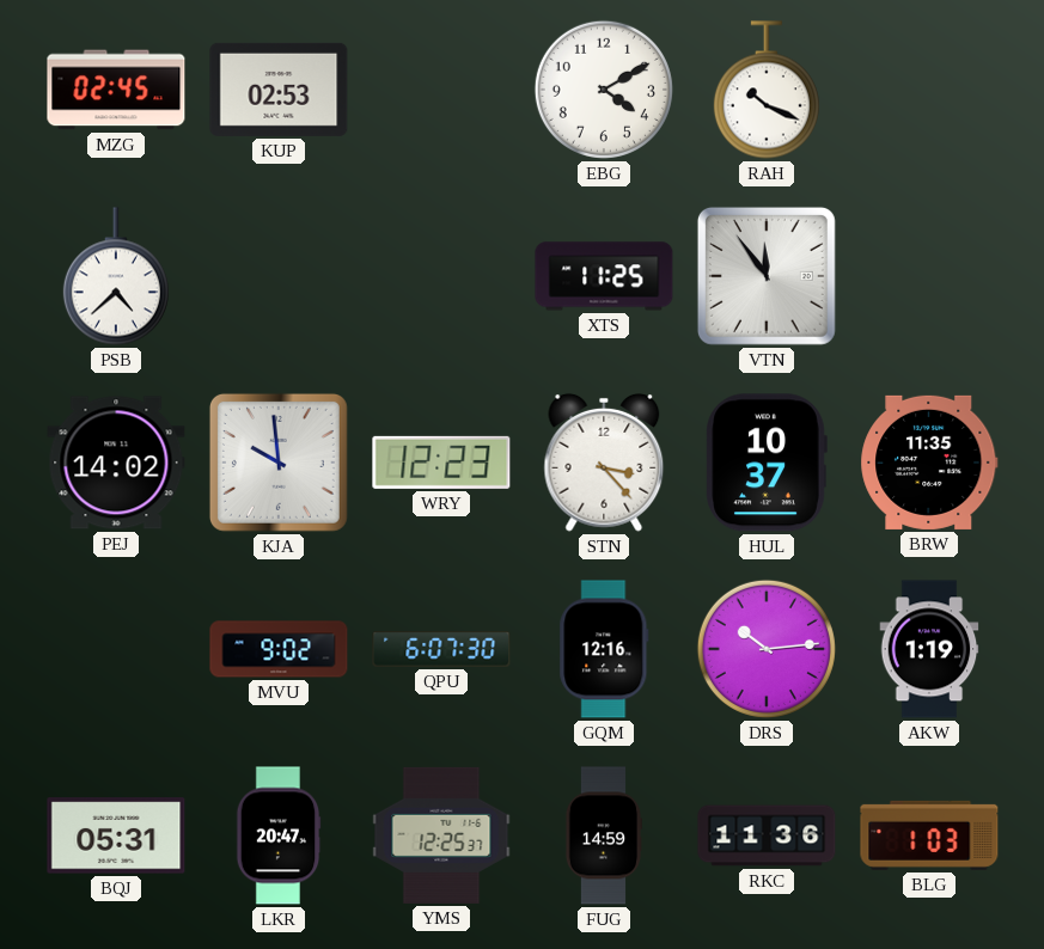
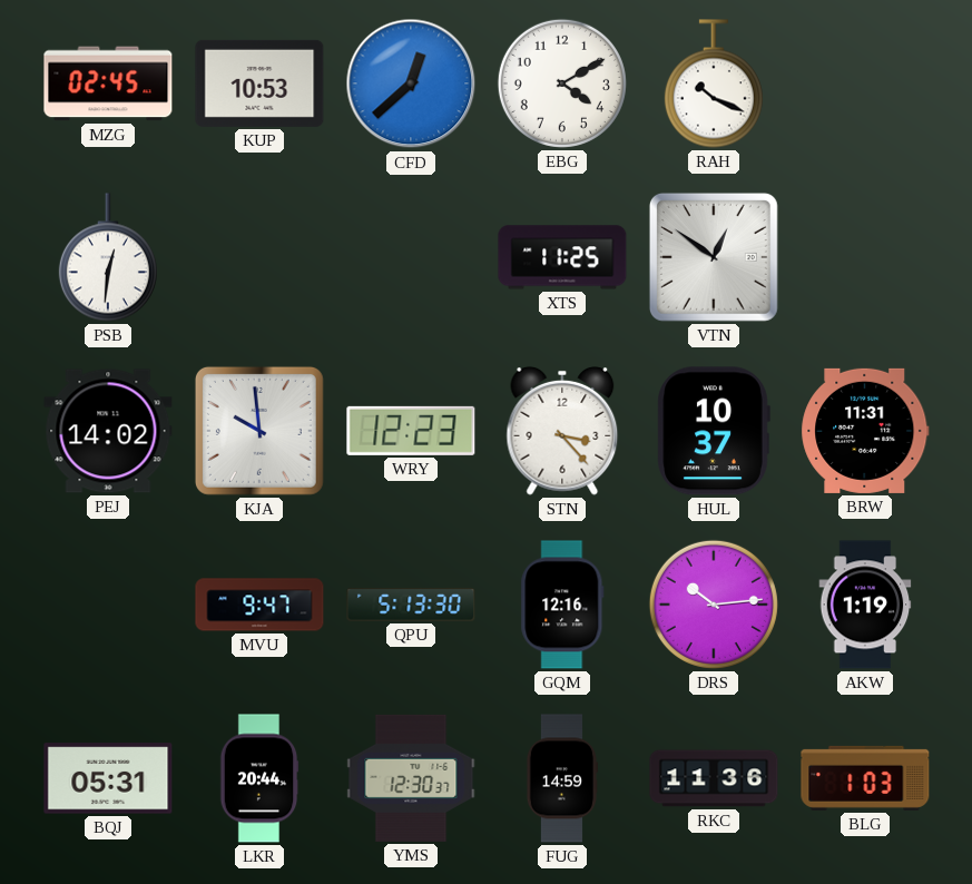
KUP: 02:53 -> 10:53
CFD: none -> 12:38
PSB: 4:38 -> 12:31
VTN: 11:54 -> 12:51
BRW: 11:35 -> 11:31
MVU: 9:02 -> 9:47
QPU: 6:07 -> 5:13
LKR: 20:47 -> 20:44
YMS: 12:25 -> 12:30
